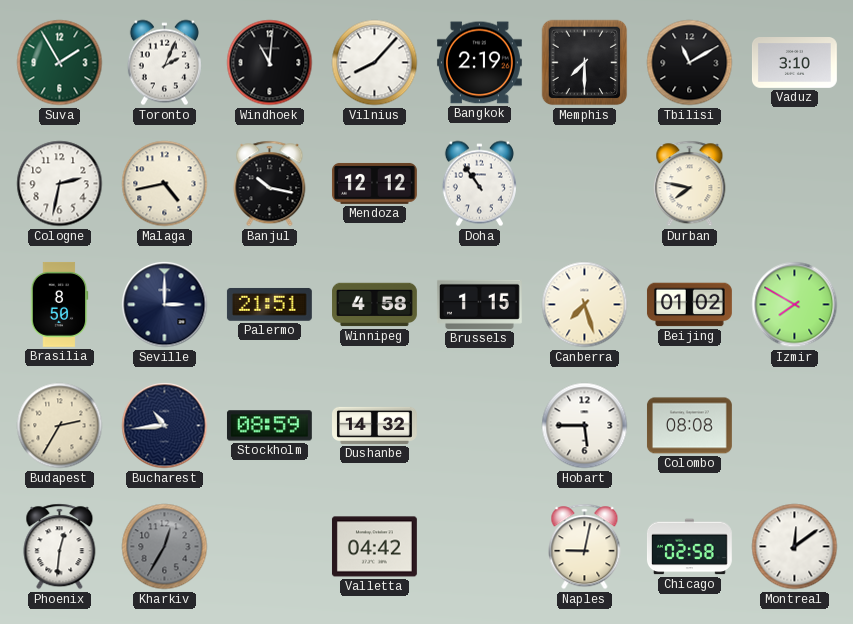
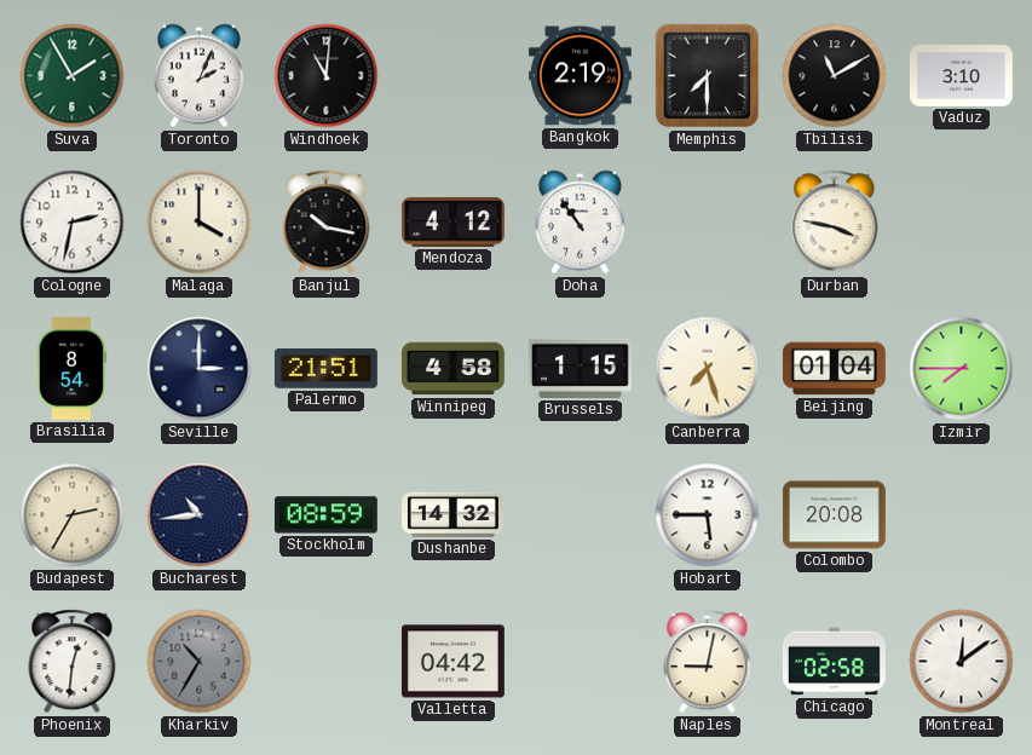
Vilnius: 8:07 -> none
Malaga: 4:43 -> 4:00
Mendoza: 12:12 -> 4:12
Durban: 7:47 -> 3:47
Brasilia: 8:50 -> 8:54
Beijing: 01:02 -> 01:04
Izmir: 7:50 -> 7:45
Colombo: 08:08 -> 20:08
Kharkiv: 12:35 -> 10:35
